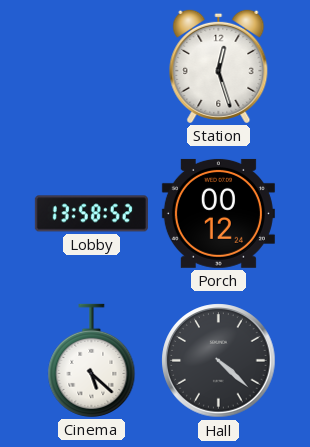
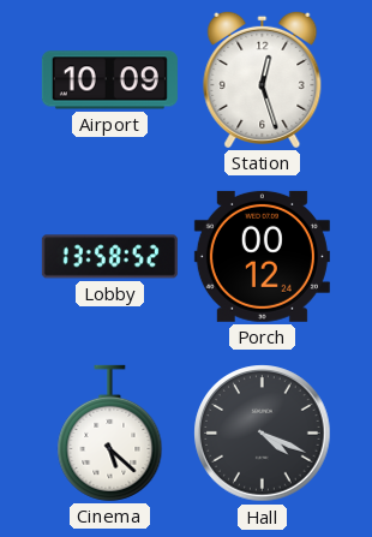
Airport: none -> 10:09
Hall: 4:22 -> 4:19
